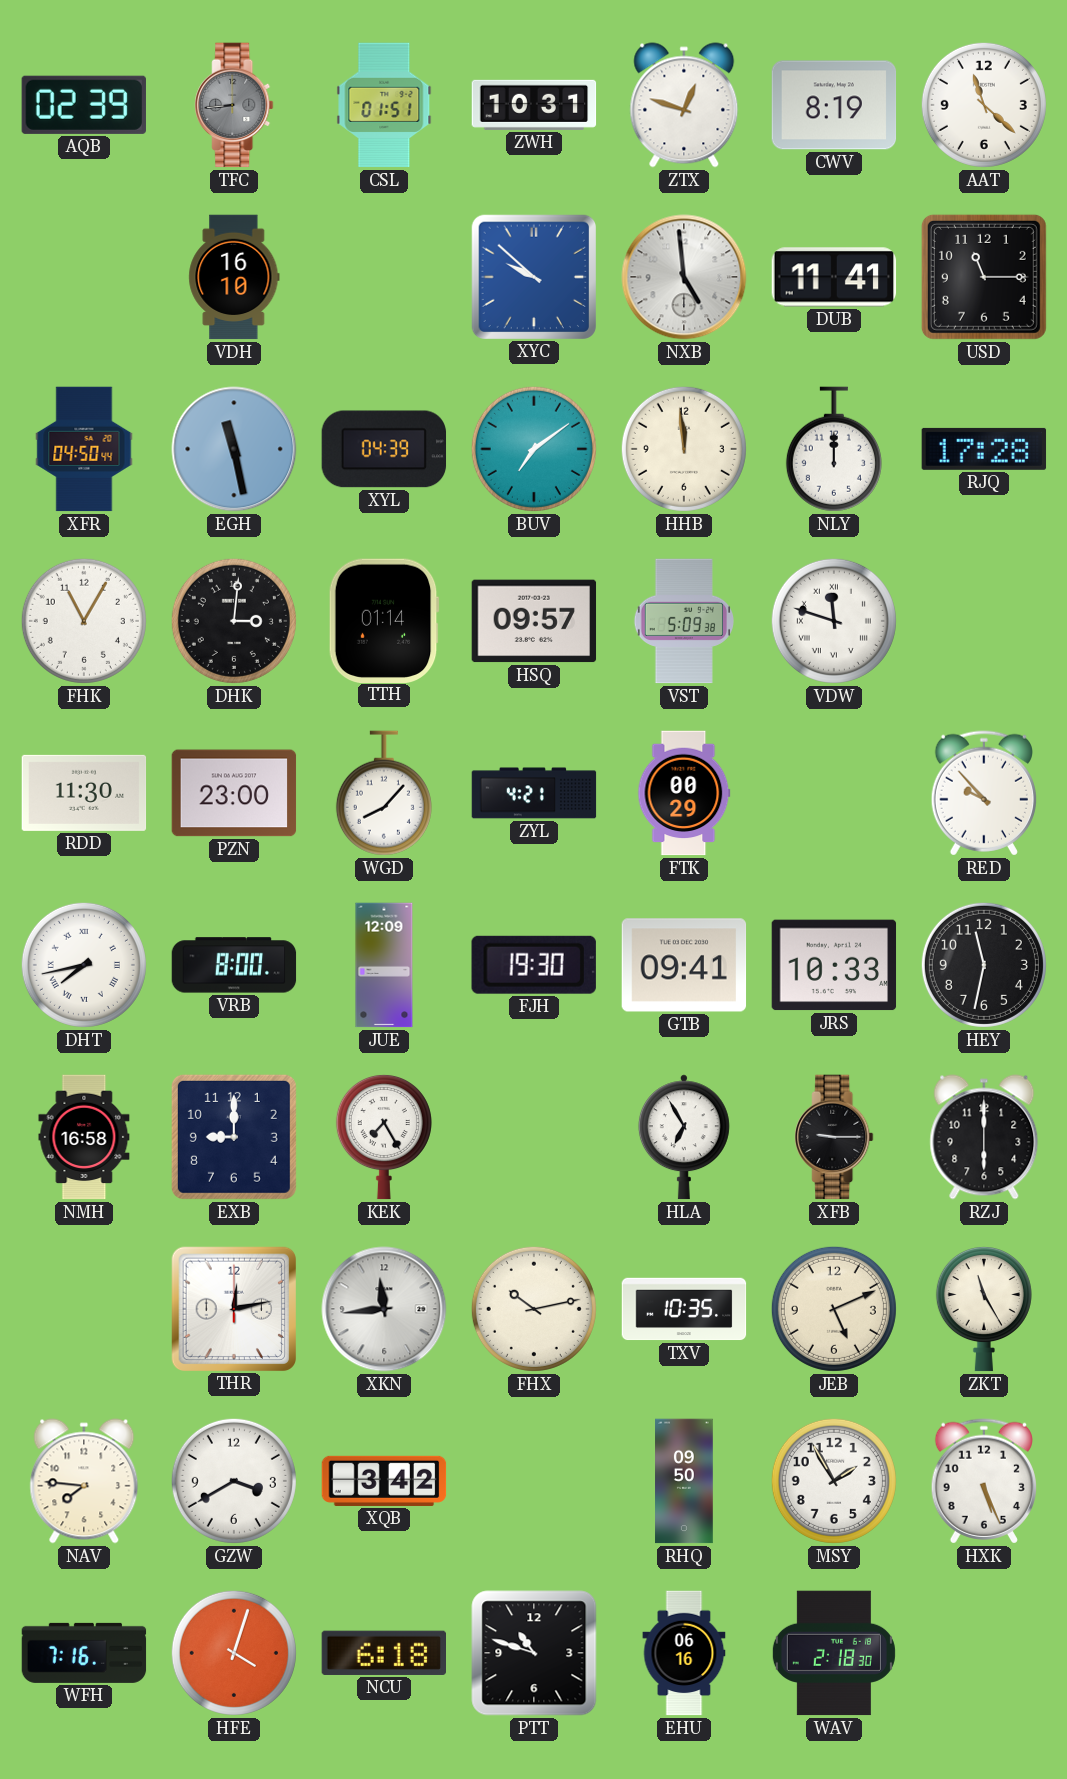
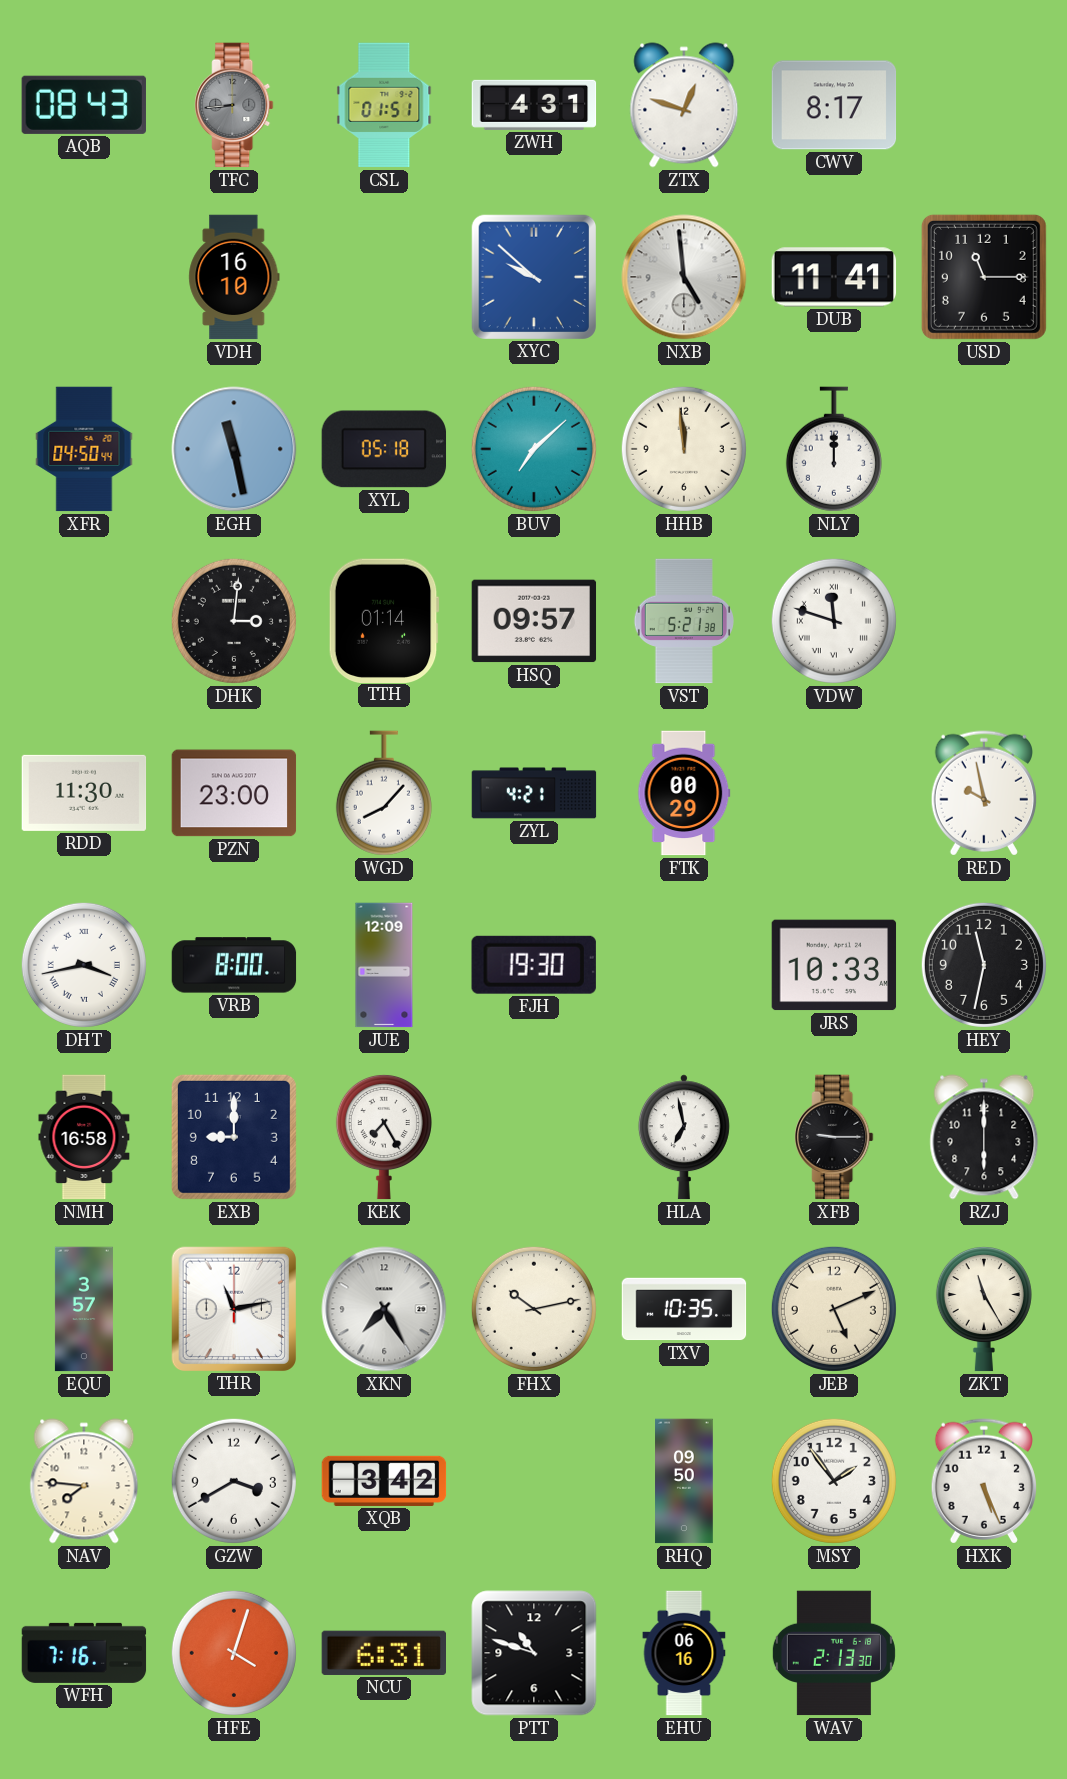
AQB: 02:39 -> 08:43
ZWH: 10:31 -> 4:31
CWV: 8:19 -> 8:17
AAT: 11:22 -> none
XYL: 04:39 -> 05:18
BUV: 7:09 -> 7:08
RJQ: 17:28 -> none
FHK: 11:05 -> none
VST: 5:09 -> 5:21
RED: 9:53 -> 9:58
DHT: 7:43 -> 3:43
GTB: 09:41 -> none
HLA: 6:55 -> 6:58
EQU: none -> 3:57
THR: 12:13 -> 11:13
XKN: 11:44 -> 7:25
MSY: 1:55 -> 1:54
NCU: 6:18 -> 6:31
WAV: 2:18 -> 2:13
